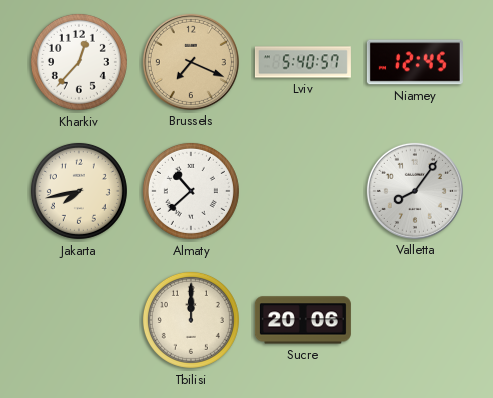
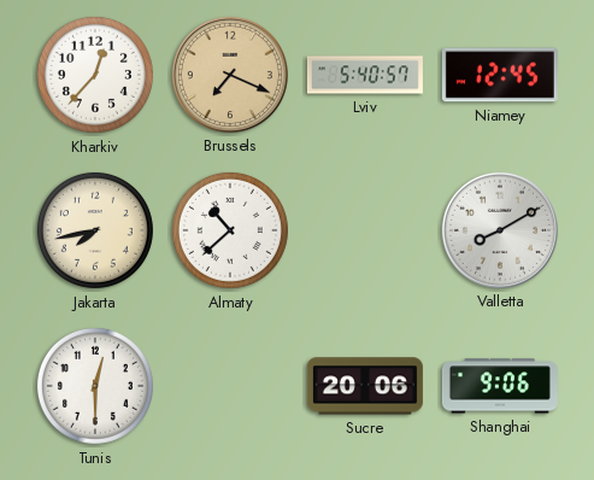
Valletta: 8:06 -> 8:10
Tunis: none -> 12:30
Tbilisi: 12:00 -> none
Shanghai: none -> 9:06
